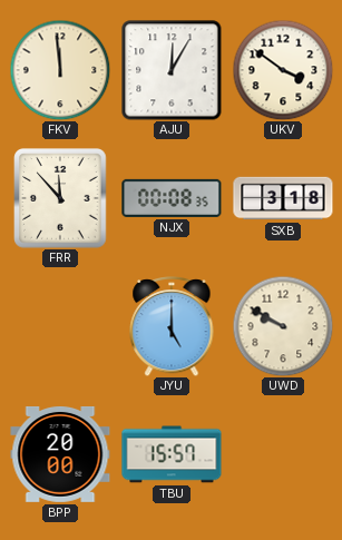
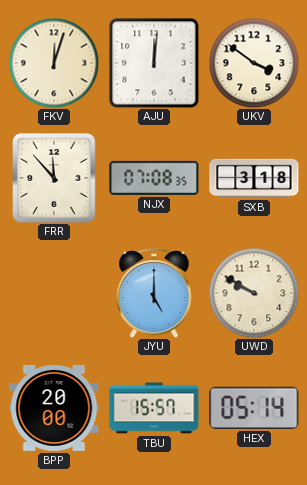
FKV: 11:59 -> 12:03
AJU: 12:05 -> 12:01
NJX: 00:08 -> 07:08
HEX: none -> 05:14
